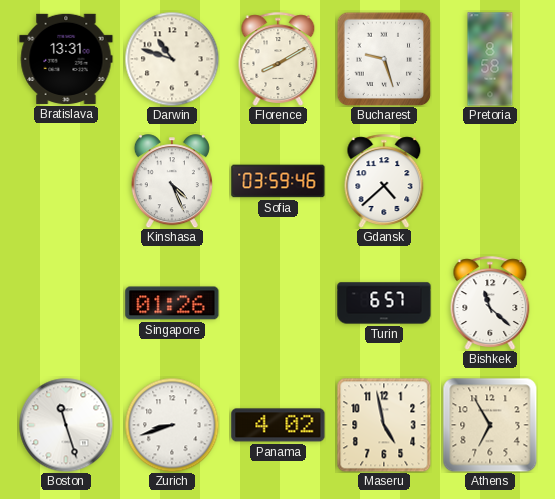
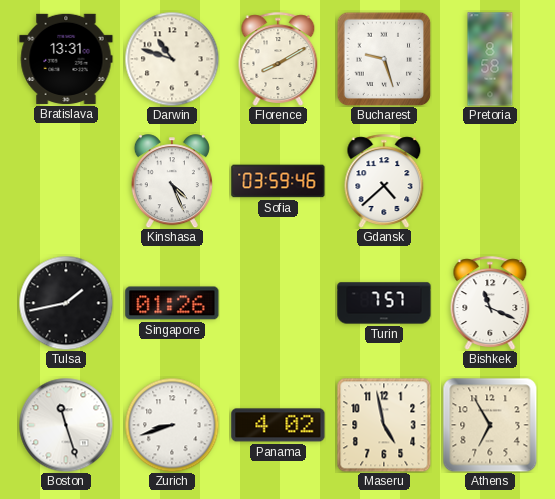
Tulsa: none -> 1:43
Turin: 6:57 -> 7:57
Bishkek: 11:22 -> 11:19
